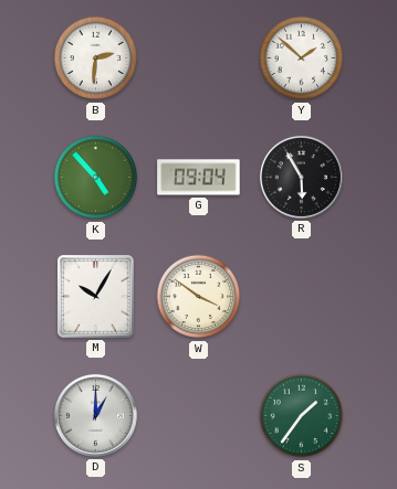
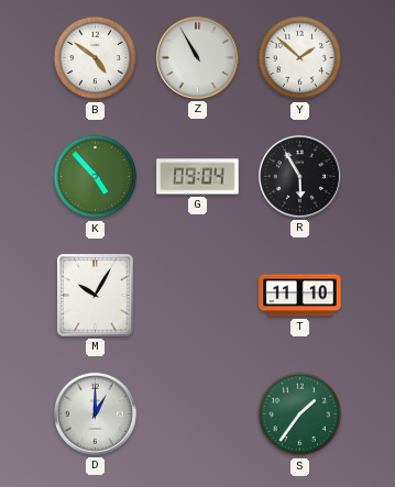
B: 2:31 -> 4:51
Z: none -> 10:55
W: 3:51 -> none
T: none -> 11:10
